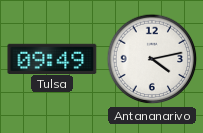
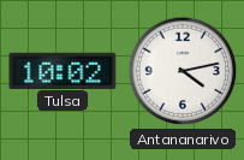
Tulsa: 09:49 -> 10:02
